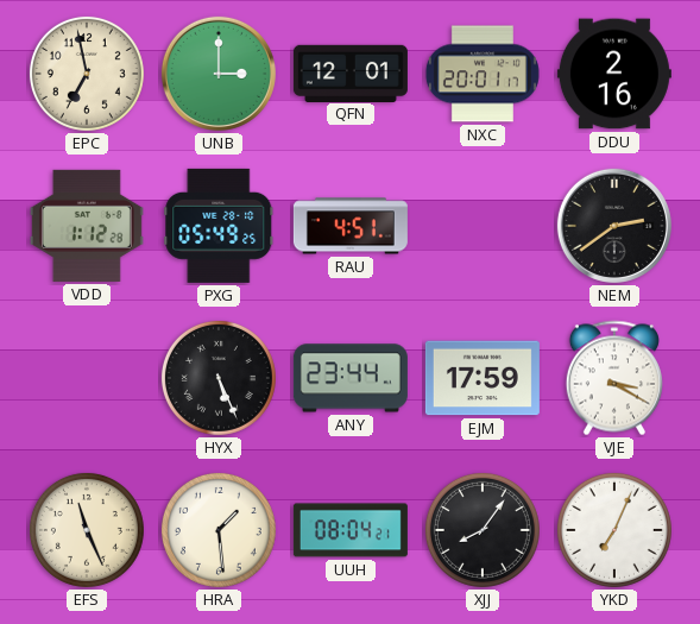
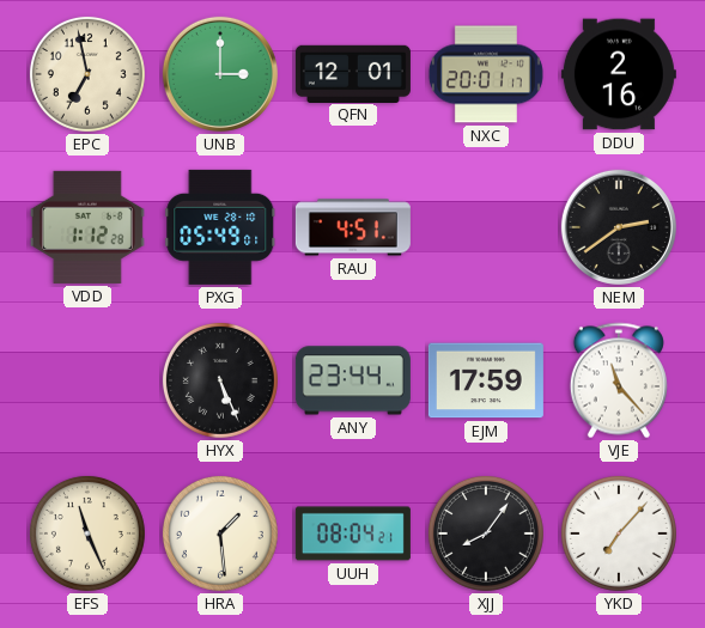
PXG: 05:49:25 -> 05:49:01
VJE: 3:20 -> 11:23
YKD: 7:04 -> 7:07
